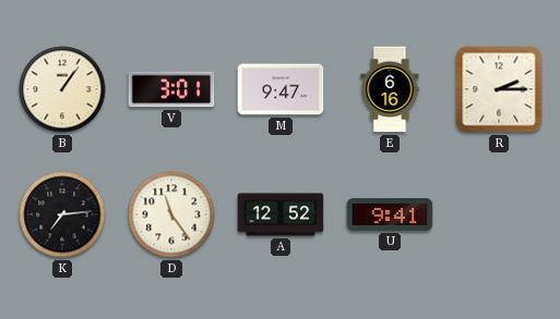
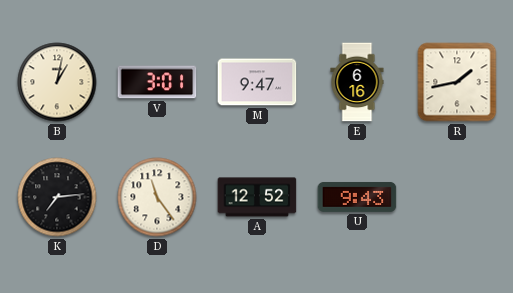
B: 1:06 -> 1:02
R: 2:15 -> 1:43
U: 9:41 -> 9:43
